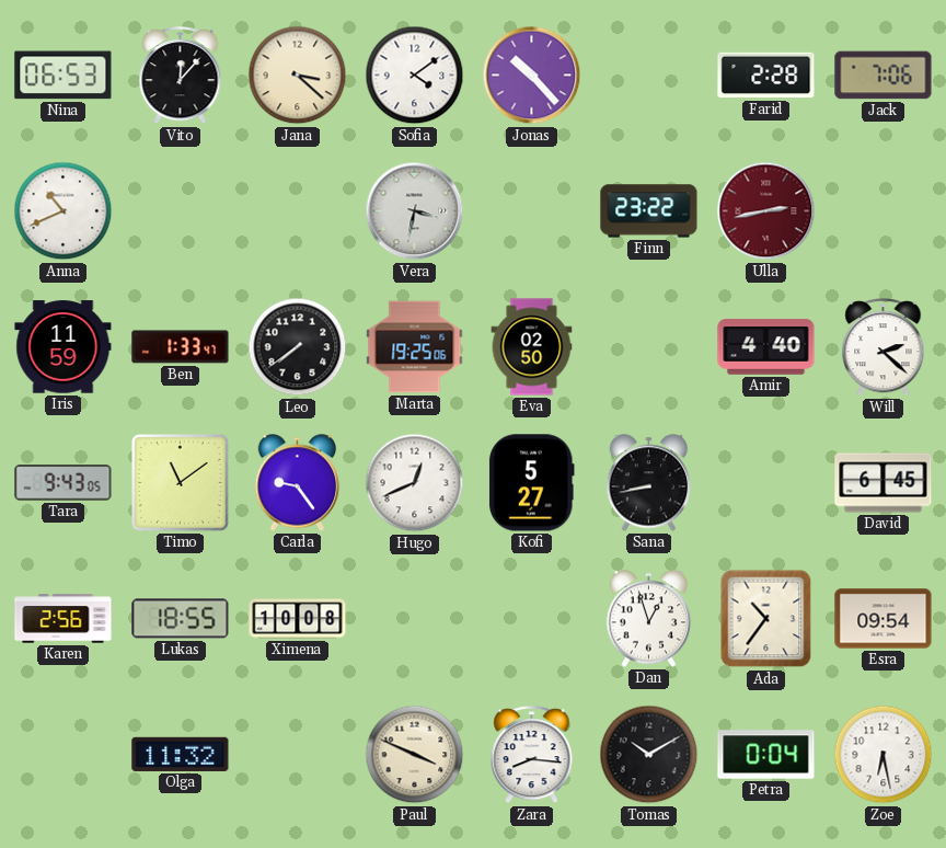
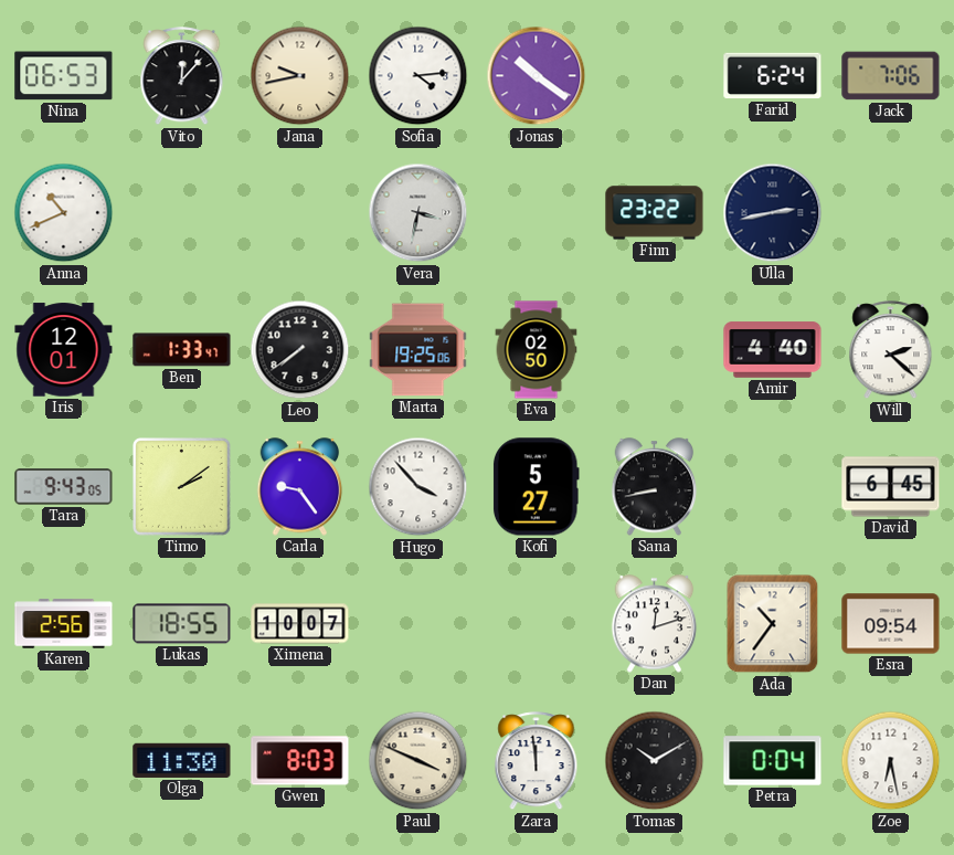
Jana: 3:22 -> 9:43
Sofia: 4:09 -> 4:14
Jonas: 10:23 -> 10:21
Farid: 2:28 -> 6:24
Ulla dial: burgundy -> navy
Iris: 11:59 -> 12:01
Timo: 11:09 -> 2:09
Hugo: 12:41 -> 3:53
Ximena: 10:08 -> 10:07
Dan: 12:57 -> 12:12
Olga: 11:32 -> 11:30
Gwen: none -> 8:03
Zara: 8:16 -> 11:59
